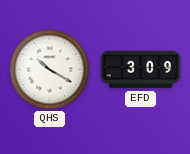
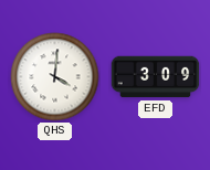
QHS: 10:20 -> 4:01
